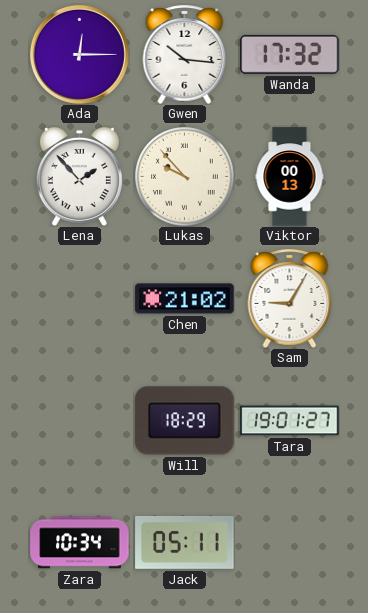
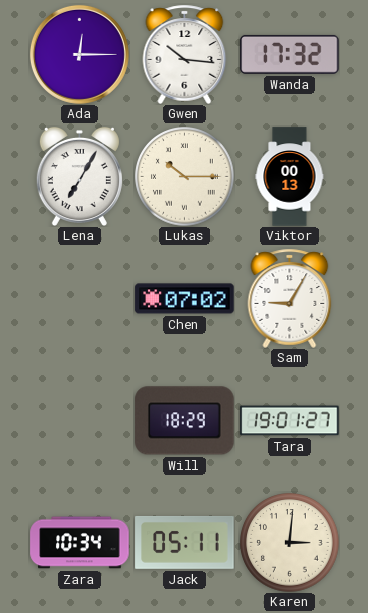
Lena: 1:53 -> 7:05
Lukas: 9:53 -> 10:15
Chen: 21:02 -> 07:02
Karen: none -> 3:01
